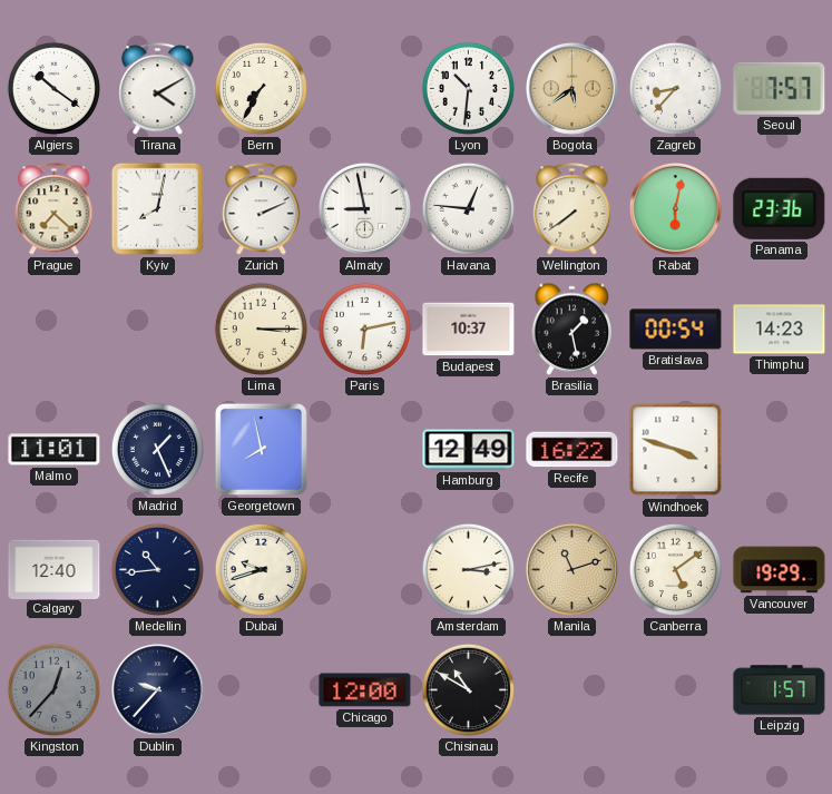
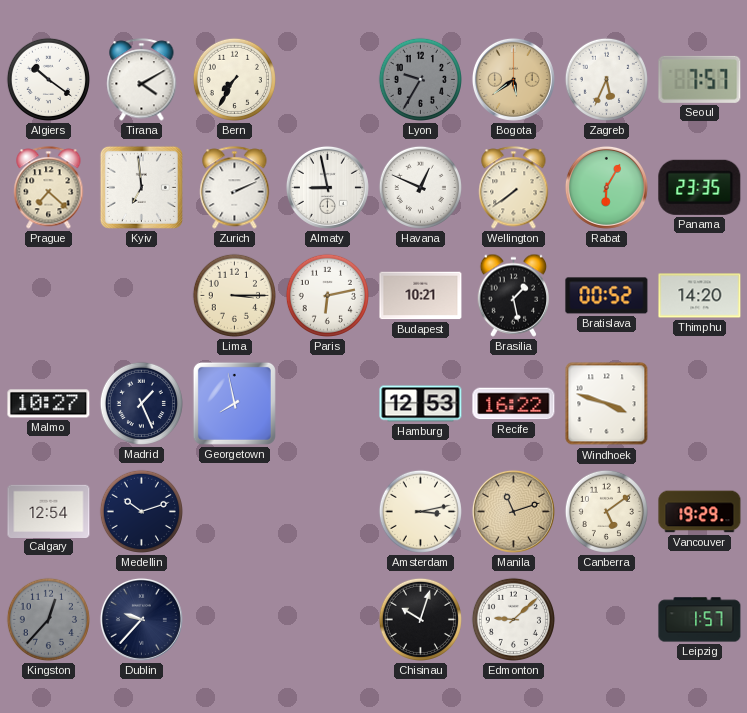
Lyon: 10:31 -> 9:35
Lyon dial: white -> grey
Zagreb: 8:37 -> 5:34
Kyiv: 8:02 -> 6:59
Havana: 12:46 -> 12:49
Rabat: 6:02 -> 6:05
Panama: 23:36 -> 23:35
Budapest: 10:37 -> 10:21
Bratislava: 00:54 -> 00:52
Thimphu: 14:23 -> 14:20
Malmo: 11:01 -> 10:27
Hamburg: 12:49 -> 12:53
Calgary: 12:40 -> 12:54
Medellin: 10:44 -> 10:12
Dubai: 9:42 -> none
Chicago: 12:00 -> none
Chisinau: 10:50 -> 10:03
Edmonton: none -> 9:08
